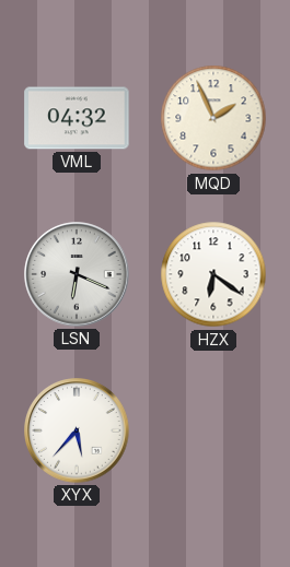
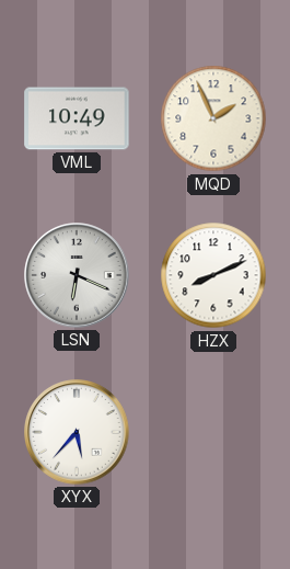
VML: 04:32 -> 10:49
HZX: 6:21 -> 8:11
